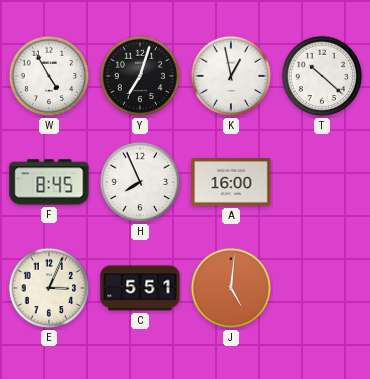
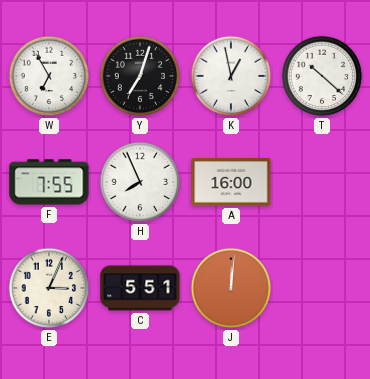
W: 4:55 -> 6:55
F: 8:45 -> 7:55
J: 5:01 -> 12:01
